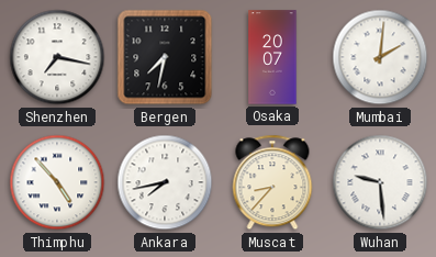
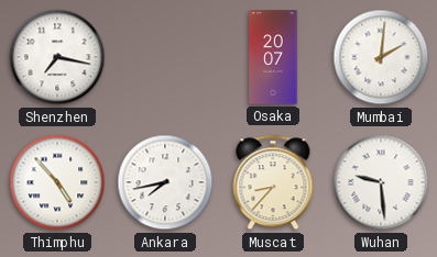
Bergen: 7:32 -> none
